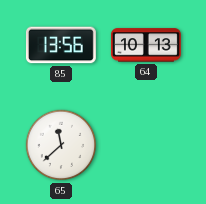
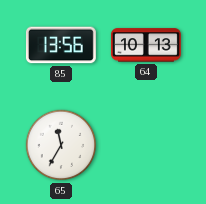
65: 11:38 -> 11:35
